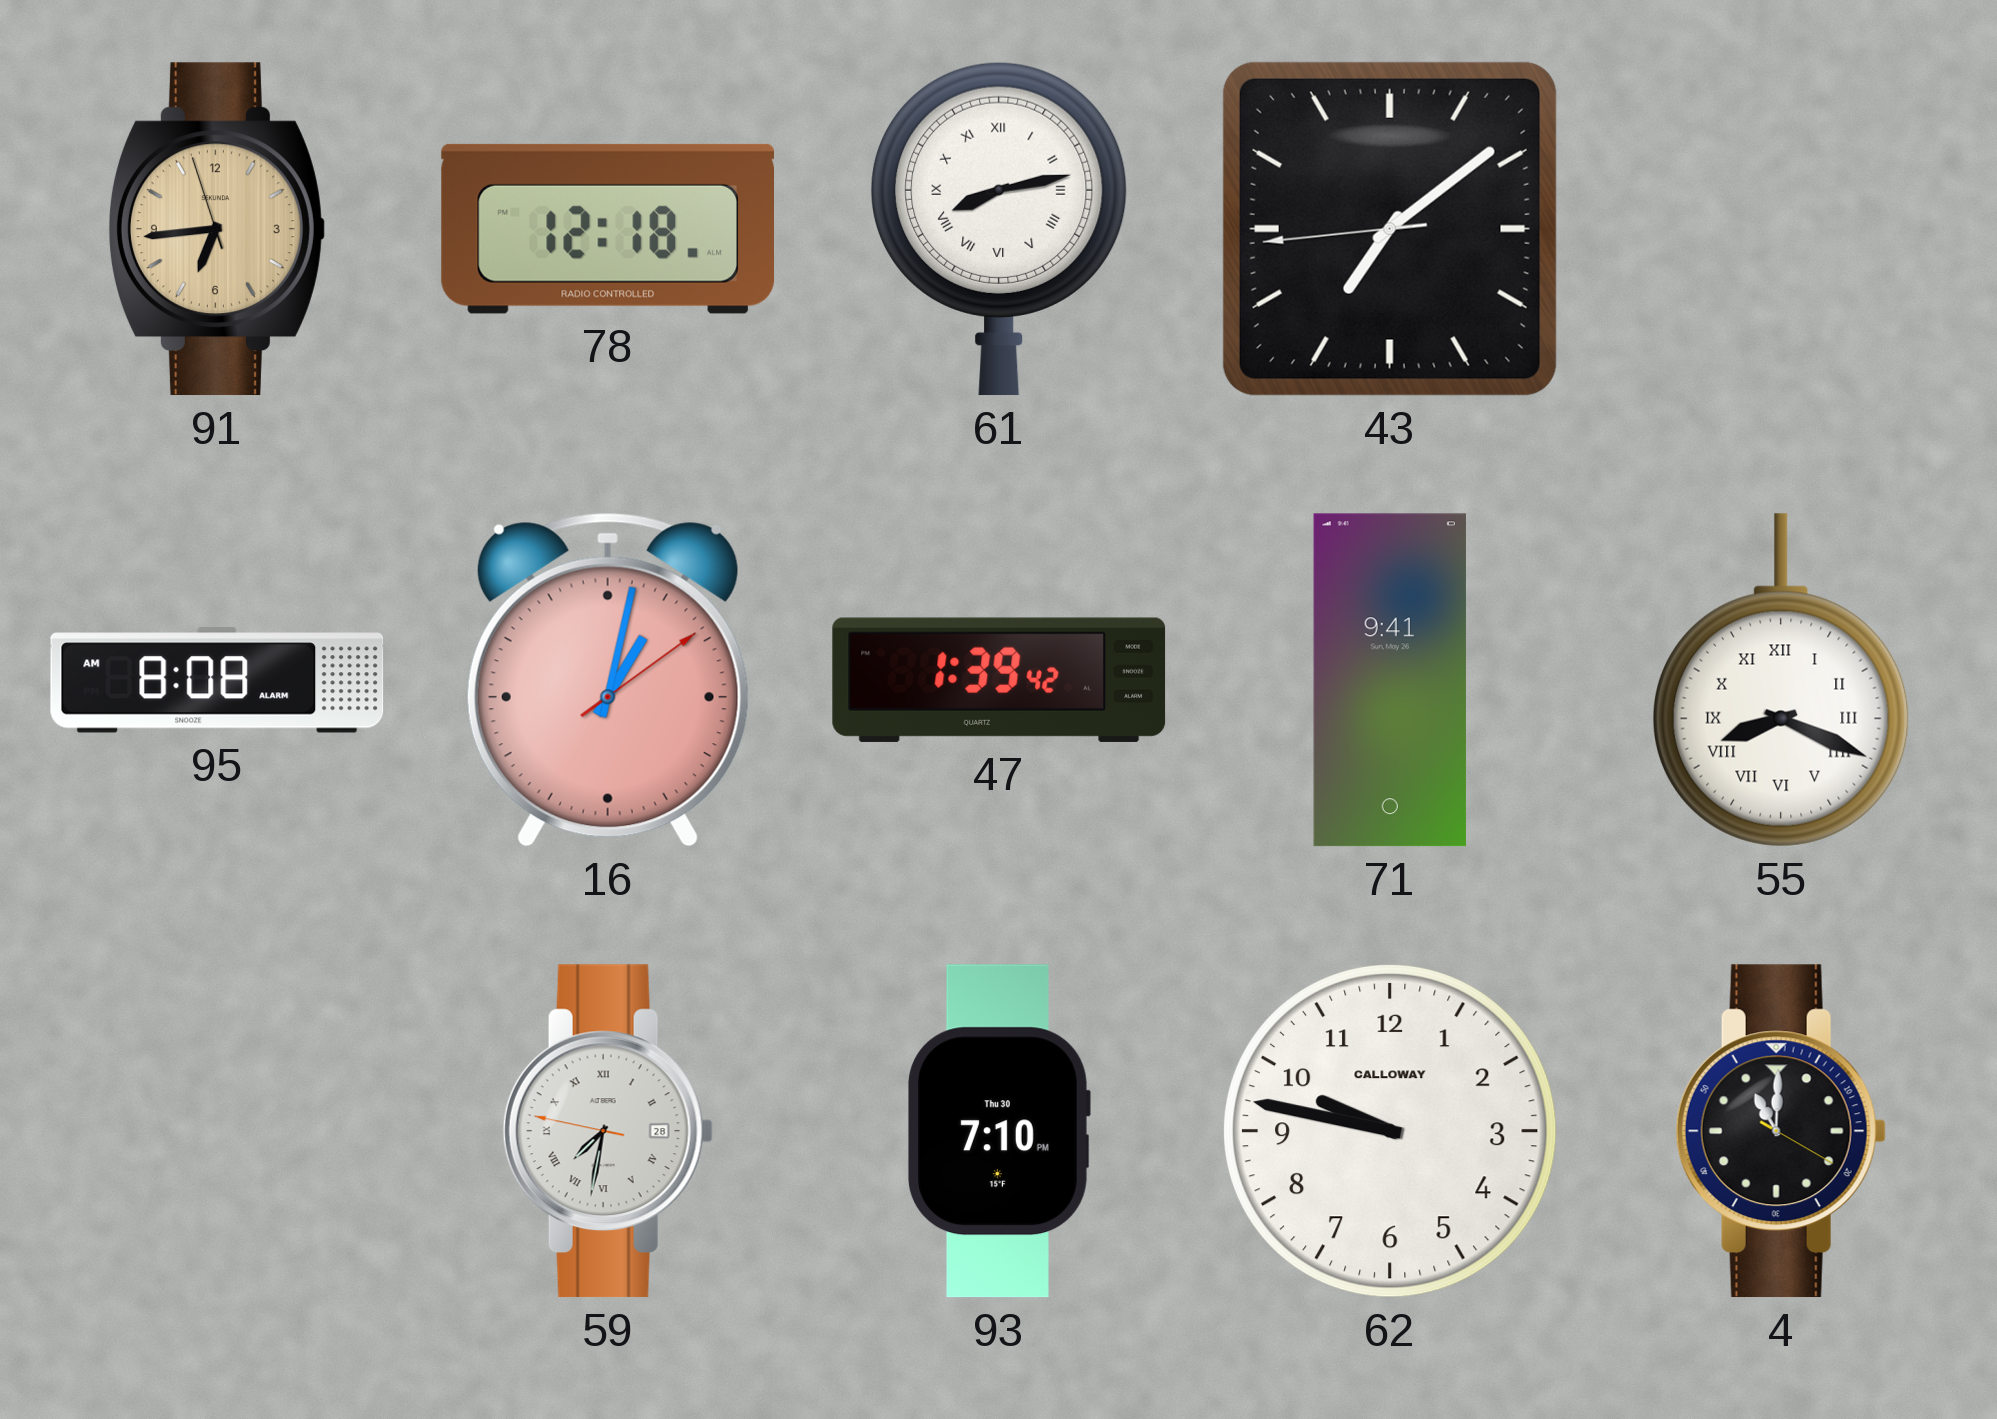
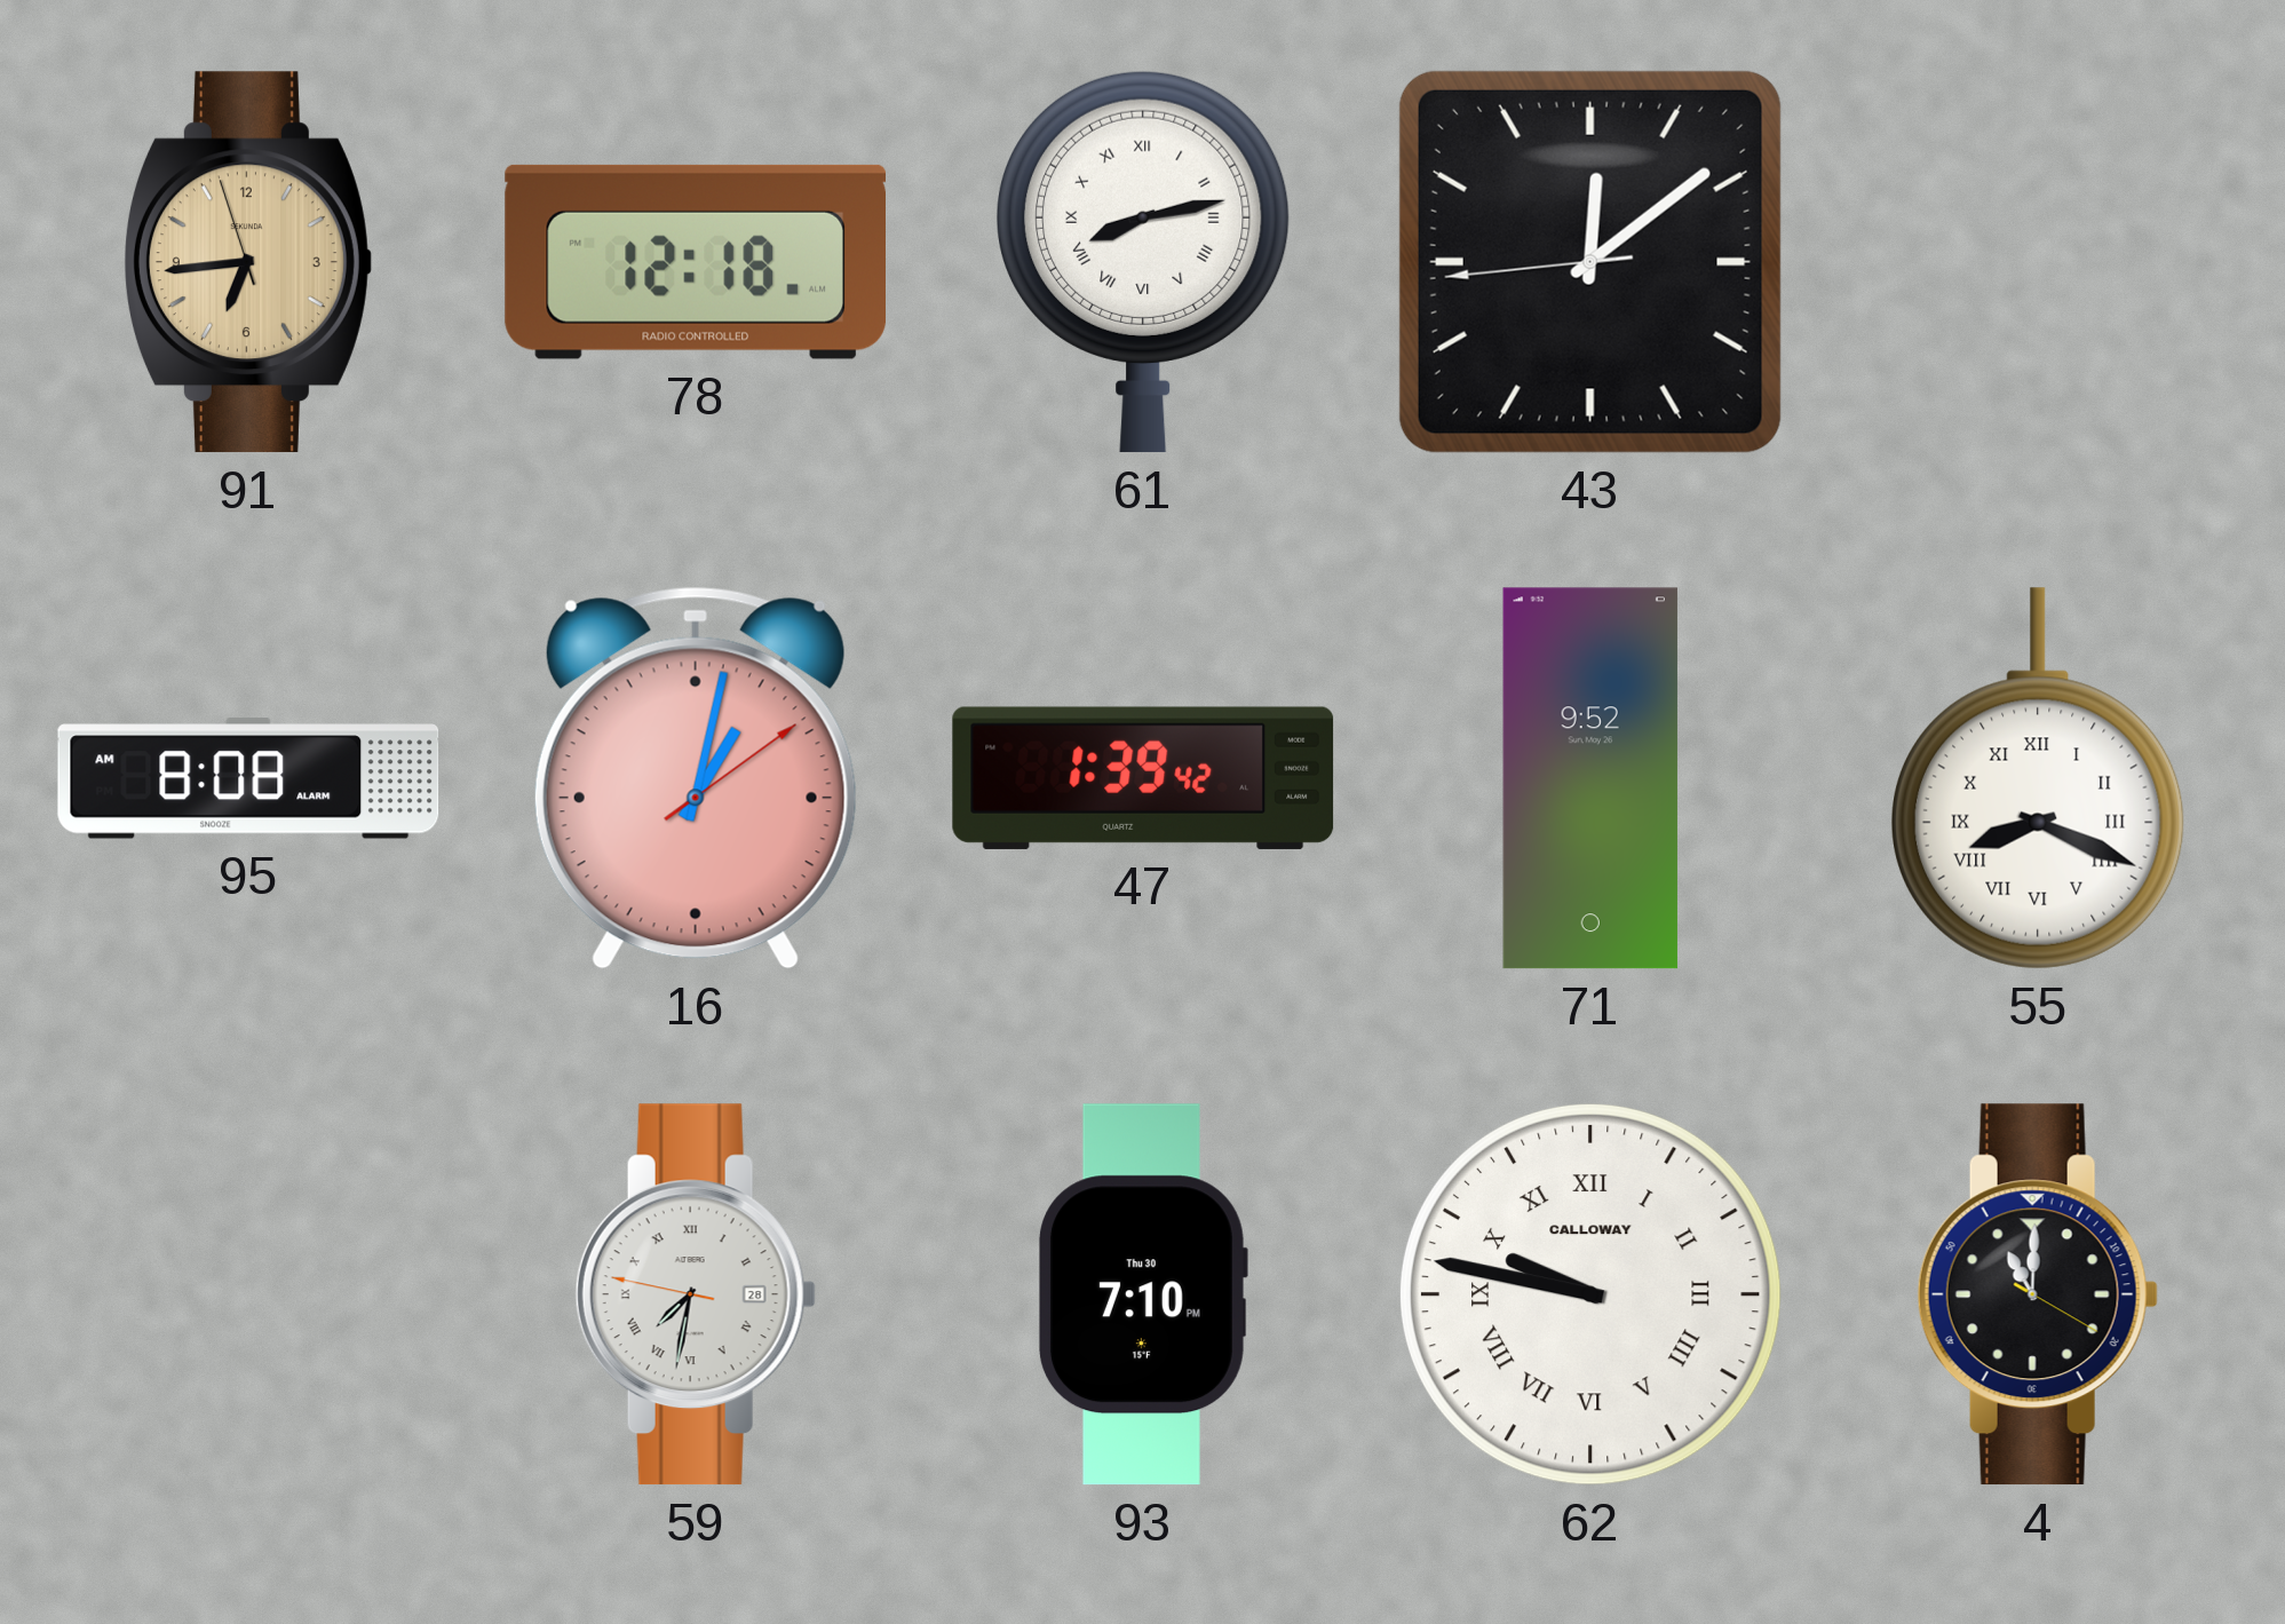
43: 7:08 -> 12:08
71: 9:41 -> 9:52
62 numerals: Arabic -> Roman
